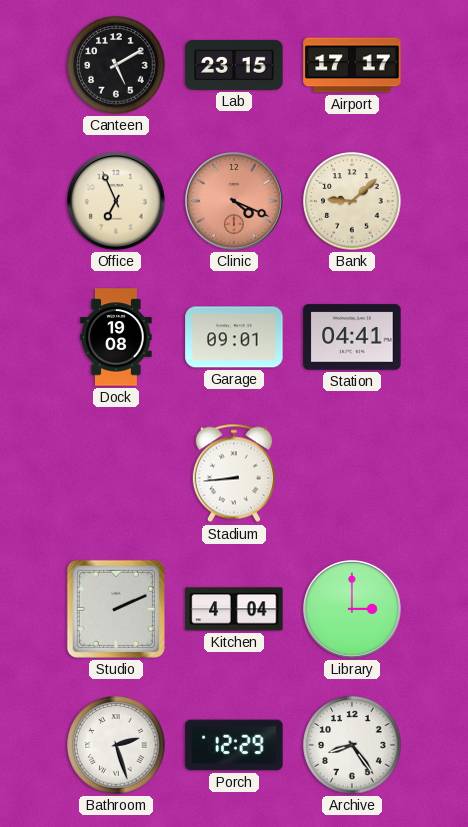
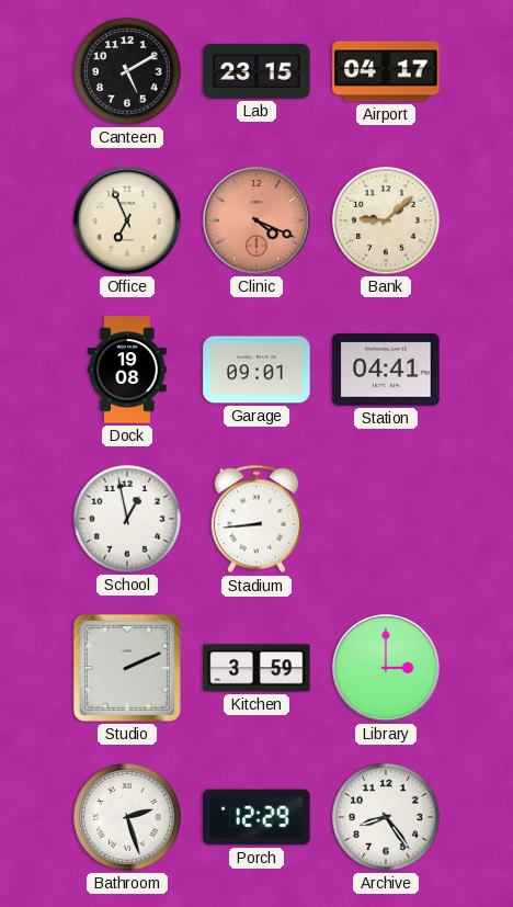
Airport: 17:17 -> 04:17
School: none -> 12:58
Kitchen: 4:04 -> 3:59
